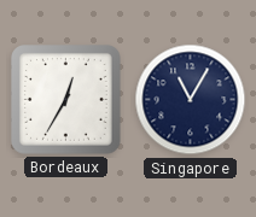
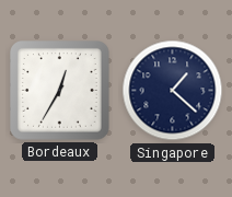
Singapore: 11:05 -> 1:22
